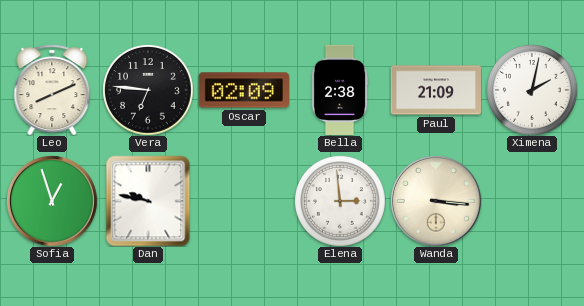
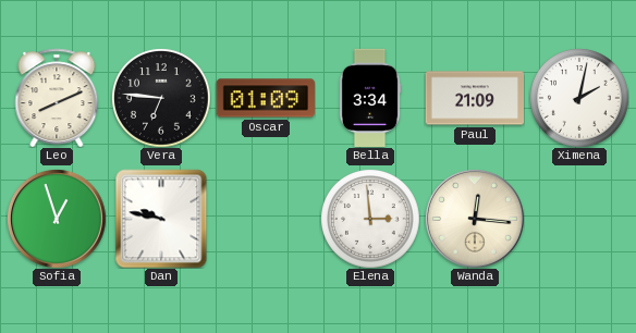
Oscar: 02:09 -> 01:09
Bella: 2:38 -> 3:34
Wanda: 3:16 -> 12:16
